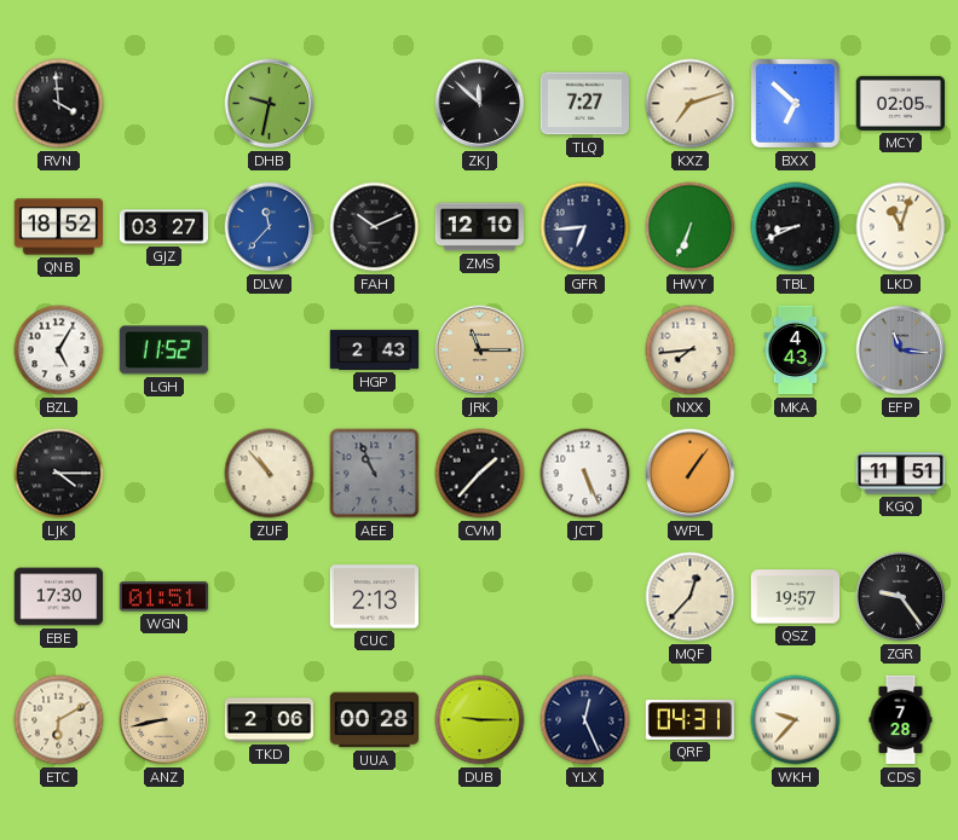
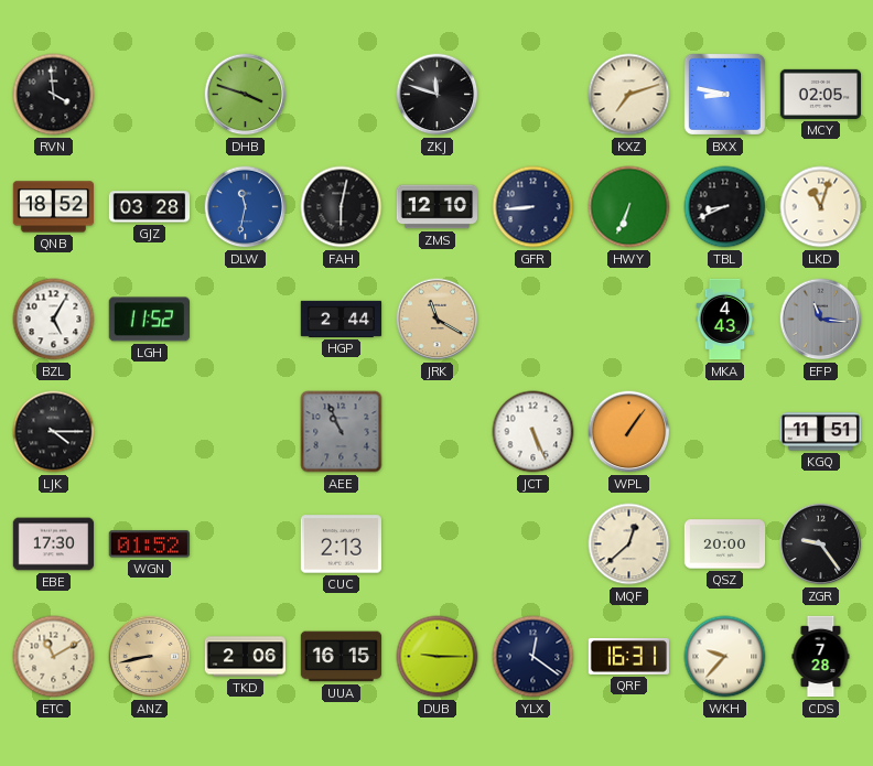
DHB: 9:32 -> 3:48
ZKJ: 11:52 -> 11:48
TLQ: 7:27 -> none
BXX: 6:52 -> 8:47
GJZ: 03:27 -> 03:28
DLW: 11:37 -> 11:32
FAH: 10:11 -> 6:02
GFR: 6:44 -> 8:44
HGP: 2:43 -> 2:44
JRK: 11:15 -> 11:20
NXX: 7:44 -> none
ZUF: 10:53 -> none
CVM: 1:37 -> none
WGN: 01:51 -> 01:52
MQF: 12:37 -> 12:38
QSZ: 19:57 -> 20:00
ETC: 6:10 -> 11:10
UUA: 00:28 -> 16:15
YLX: 12:26 -> 12:21
QRF: 04:31 -> 16:31
